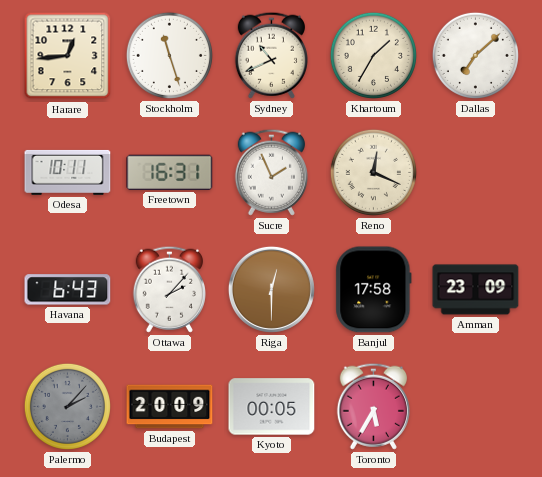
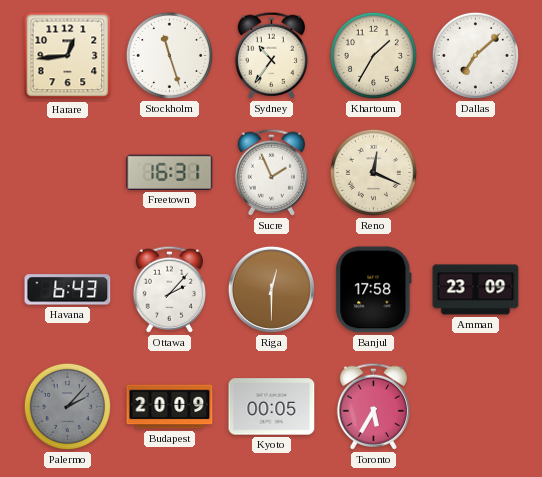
Sydney: 10:41 -> 10:36
Odesa: 10:11 -> none
